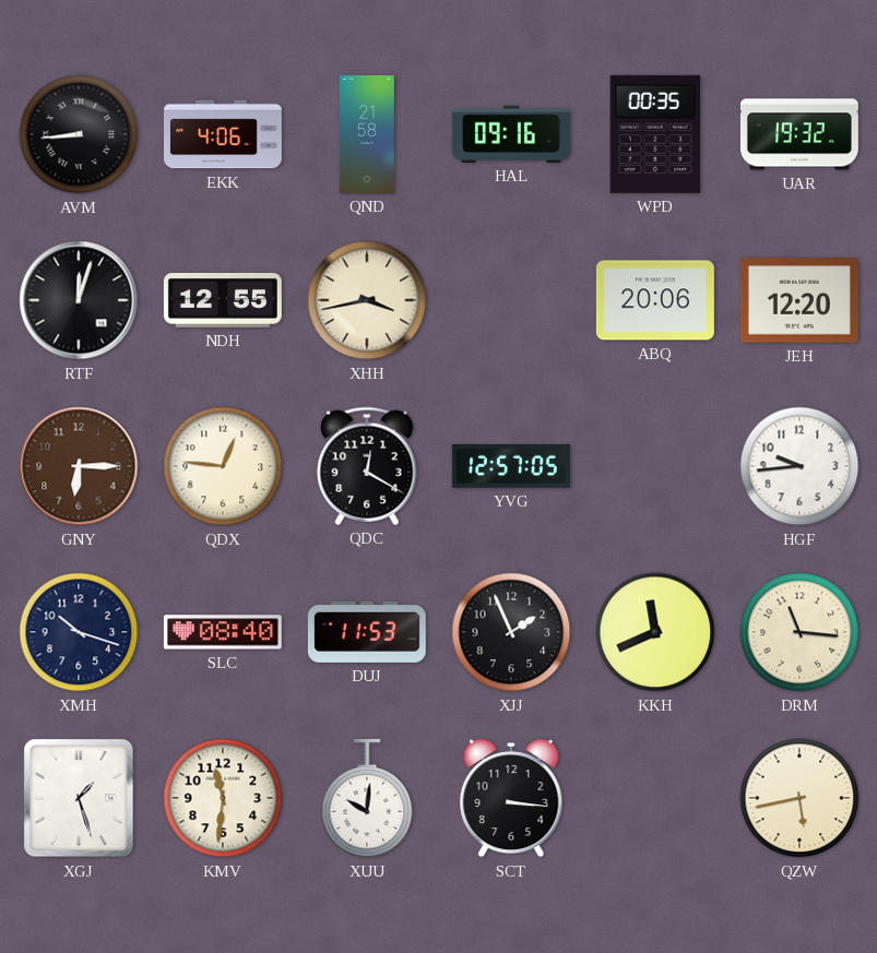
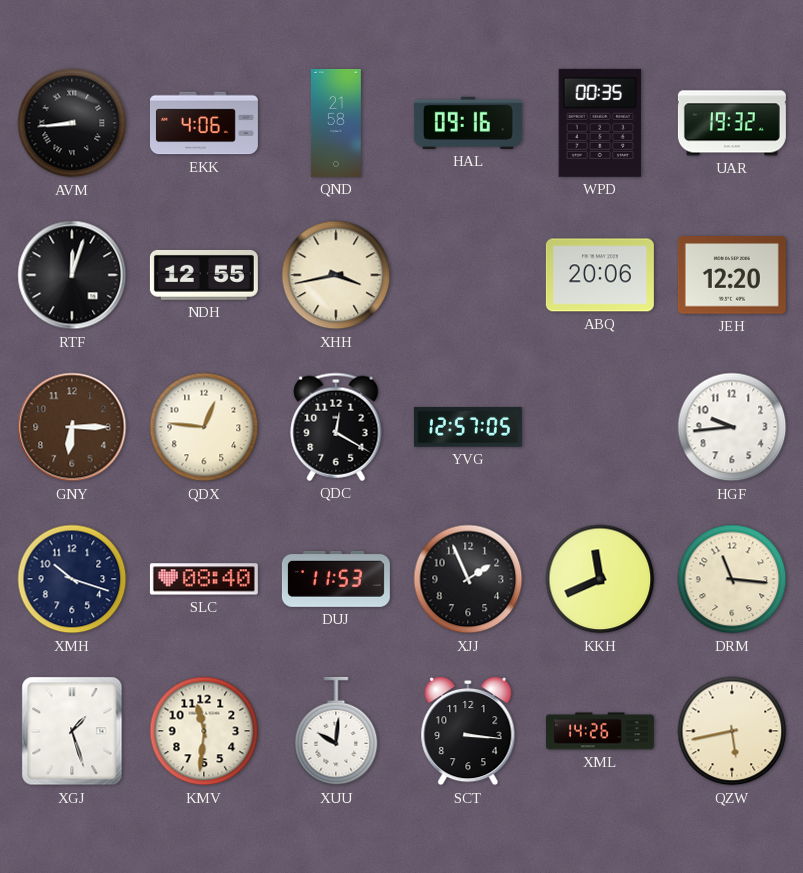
XML: none -> 14:26
